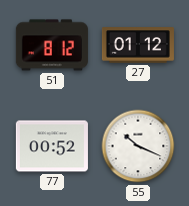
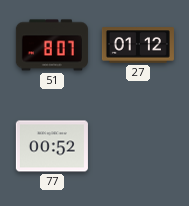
51: 8:12 -> 8:07
55: 10:19 -> none
